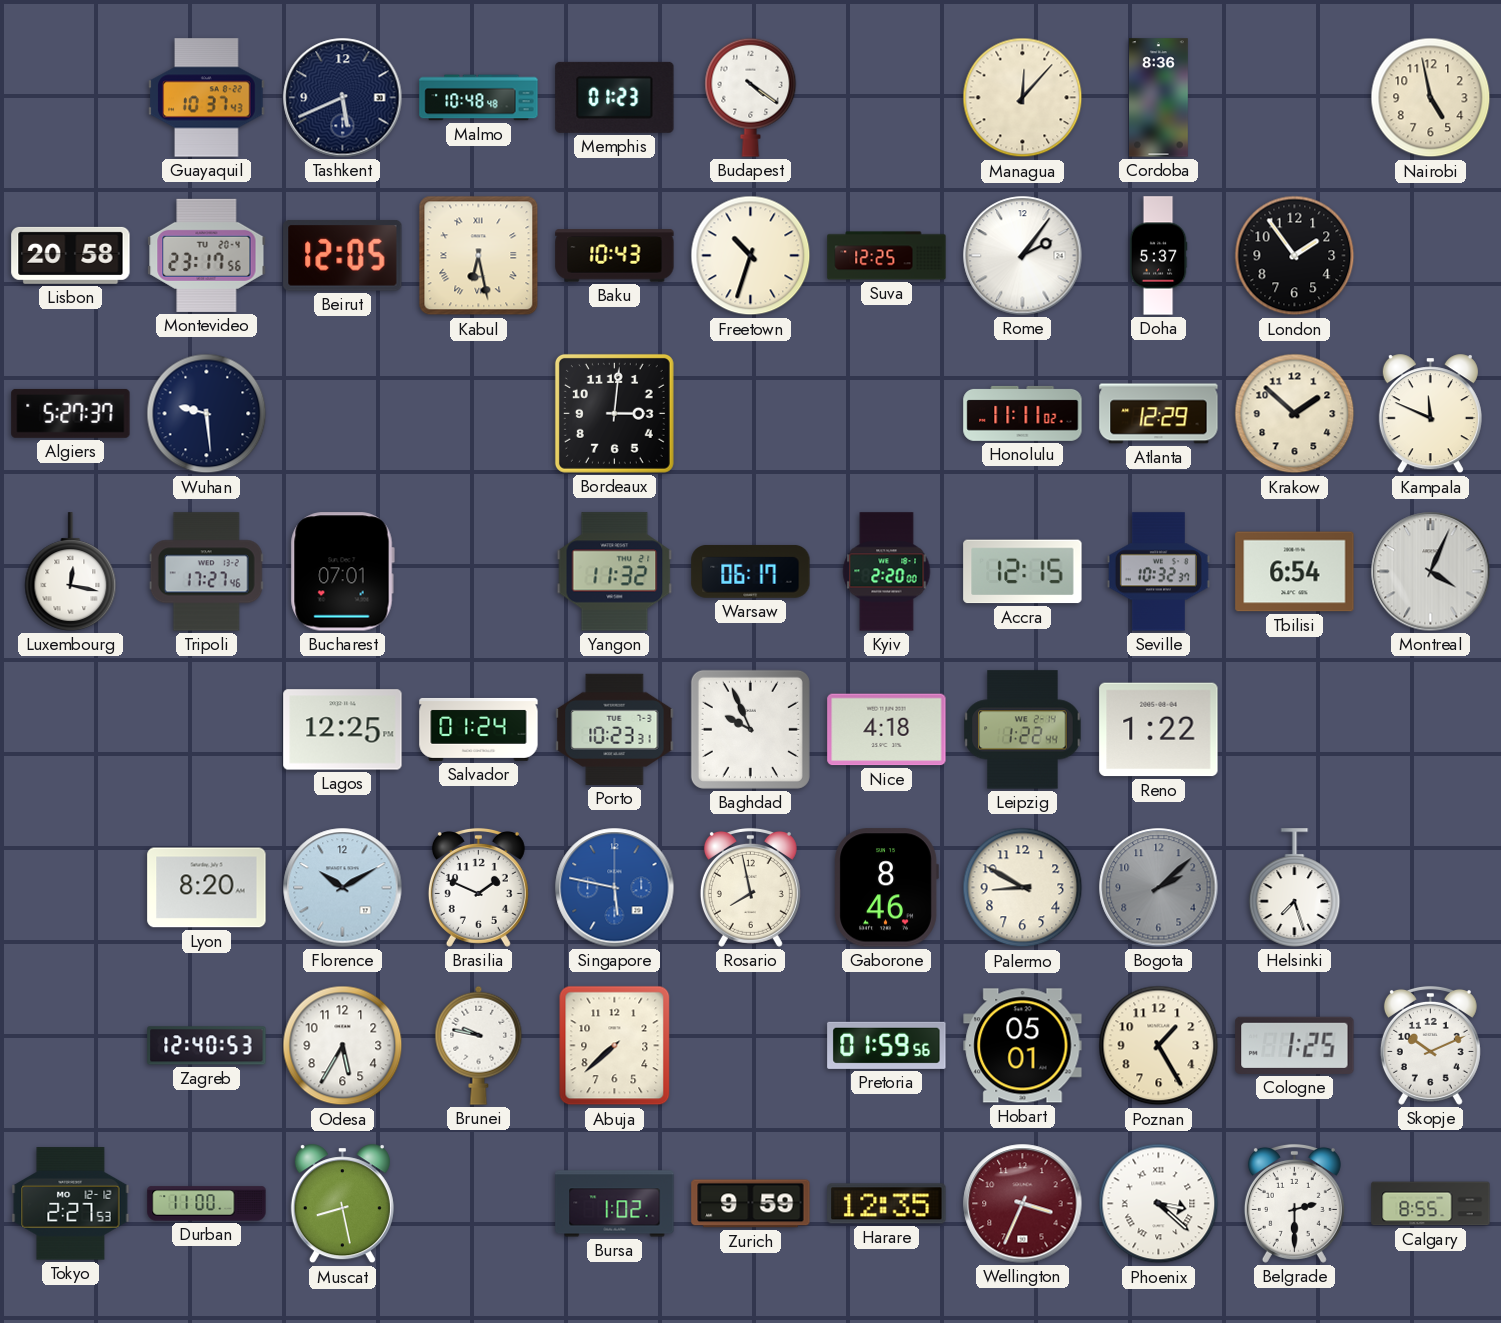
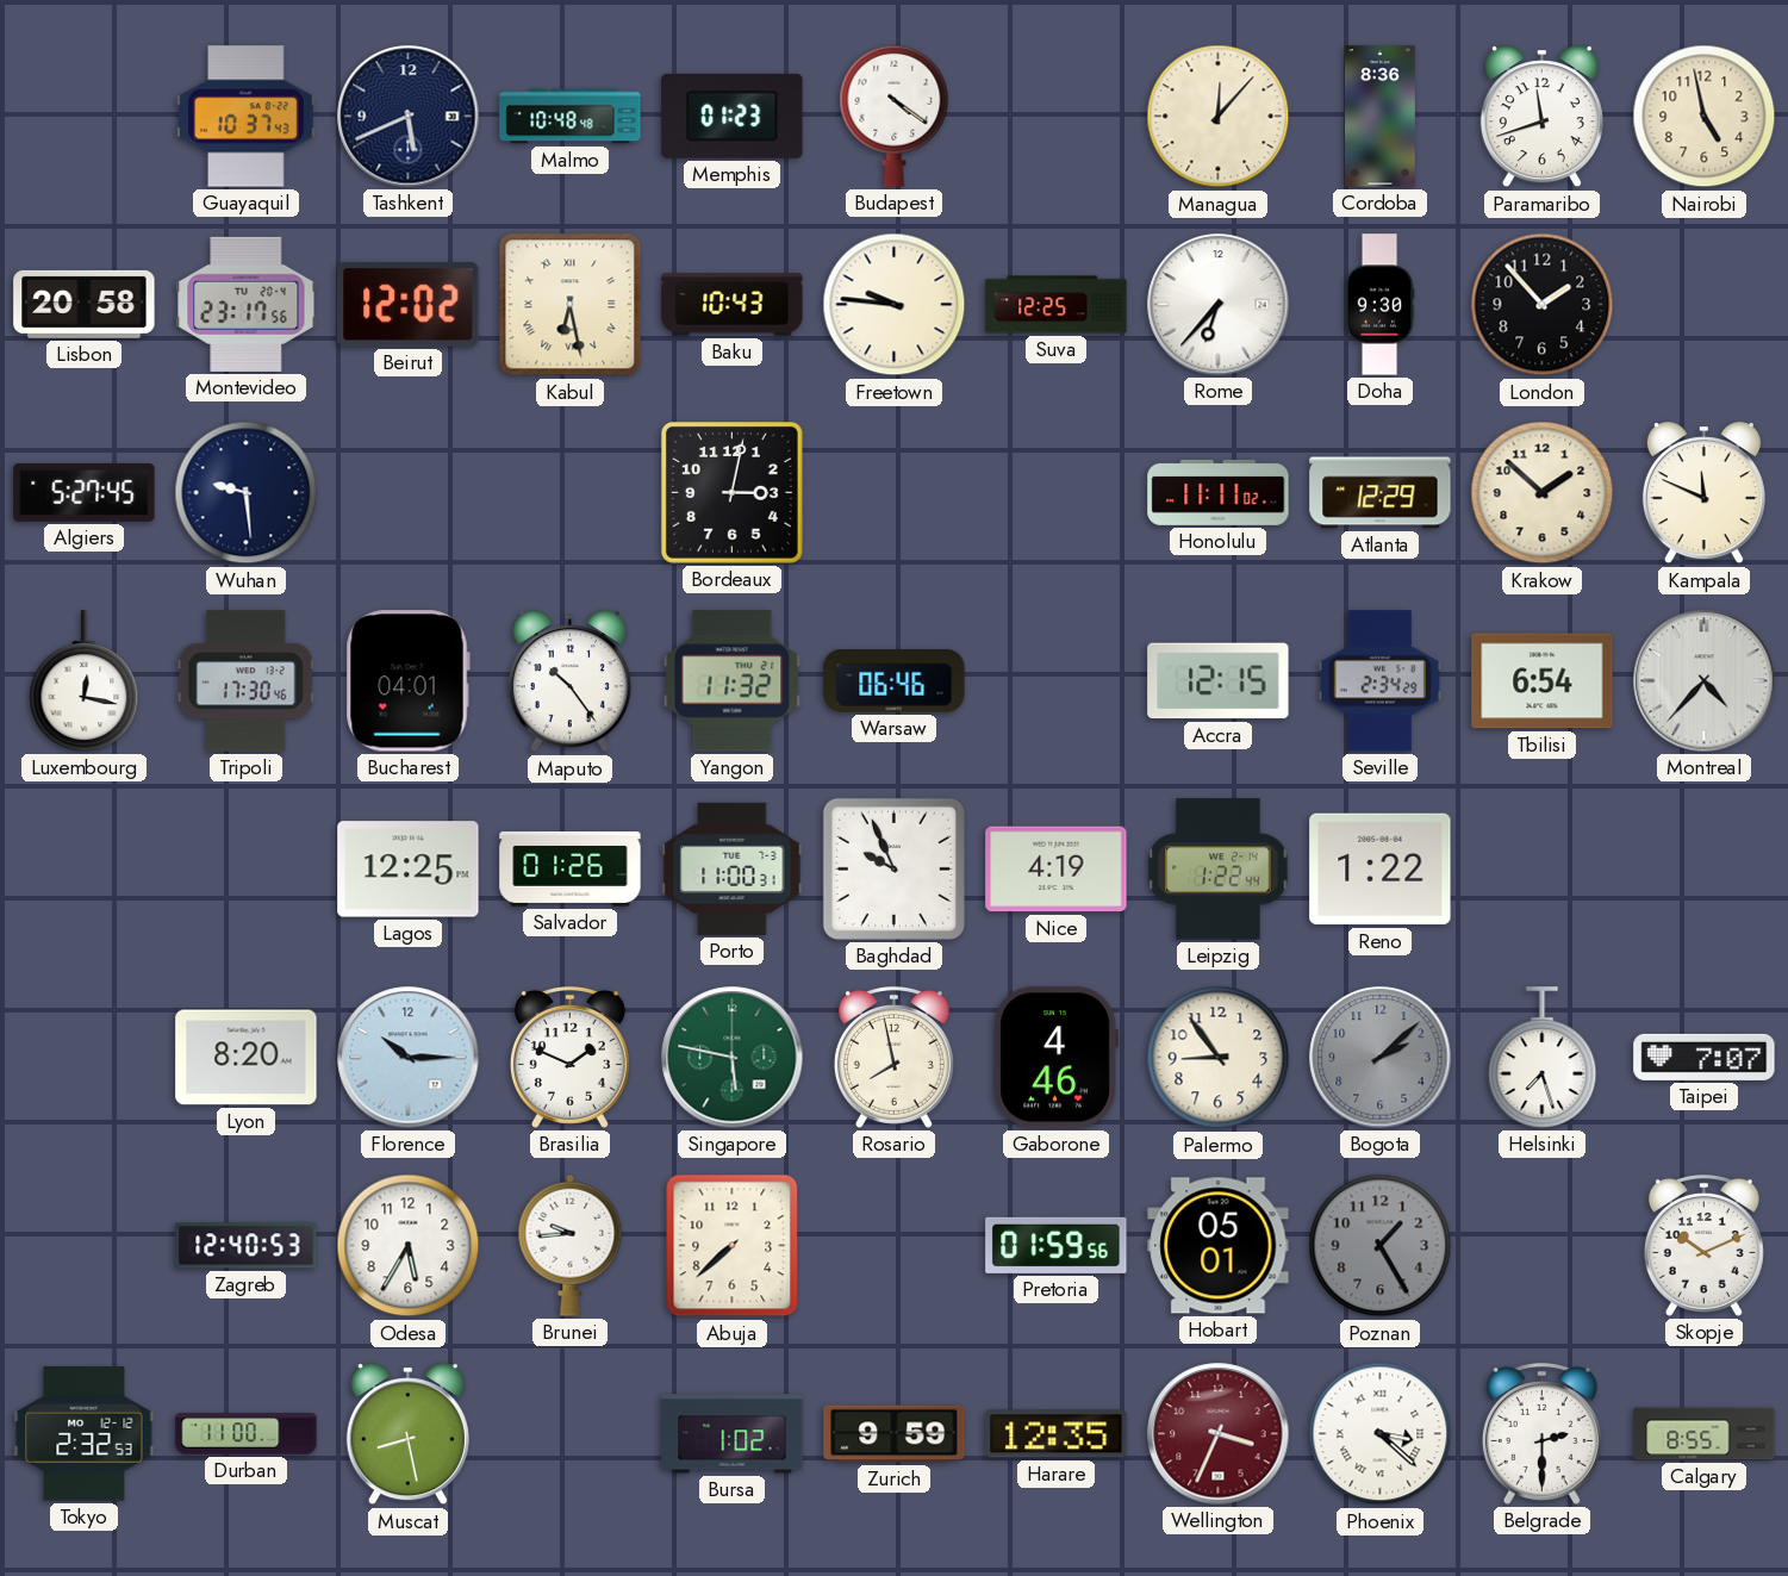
Paramaribo: none -> 11:42
Beirut: 12:05 -> 12:02
Freetown: 10:33 -> 9:46
Rome: 2:06 -> 6:37
Doha: 5:37 -> 9:30
London: 1:54 -> 1:53
Algiers: 5:27:37 -> 5:27:45
Bordeaux: 3:01 -> 3:02
Tripoli: 17:27 -> 17:30
Bucharest: 07:01 -> 04:01
Maputo: none -> 10:24
Warsaw: 06:17 -> 06:46
Kyiv: 2:20 -> none
Seville: 10:32 -> 2:34
Montreal: 4:04 -> 4:37
Salvador: 01:24 -> 01:26
Porto: 10:23 -> 11:00
Nice: 4:18 -> 4:19
Florence: 10:10 -> 10:15
Singapore dial: blue -> green
Gaborone: 8:46 -> 4:46
Palermo: 8:50 -> 8:54
Taipei: none -> 7:07
Brunei: 9:47 -> 9:44
Poznan dial: cream -> grey
Cologne: 1:25 -> none
Tokyo: 2:27 -> 2:32
